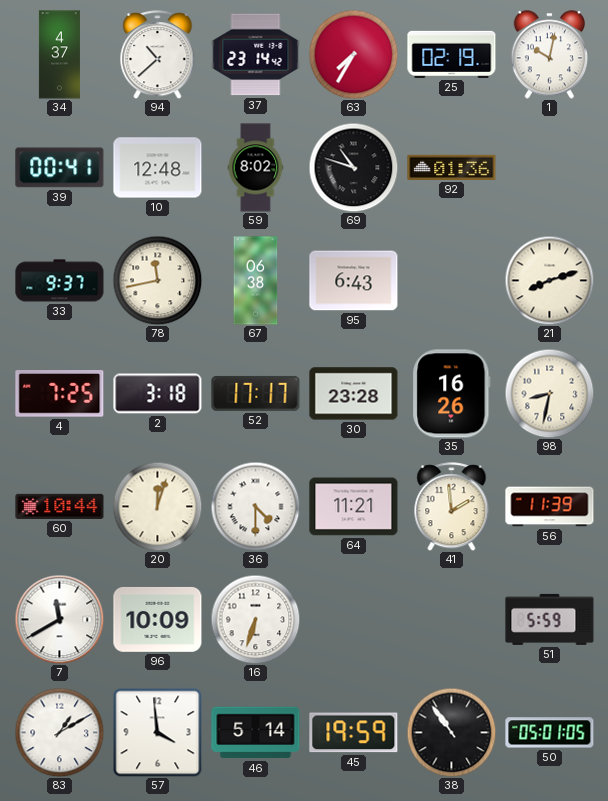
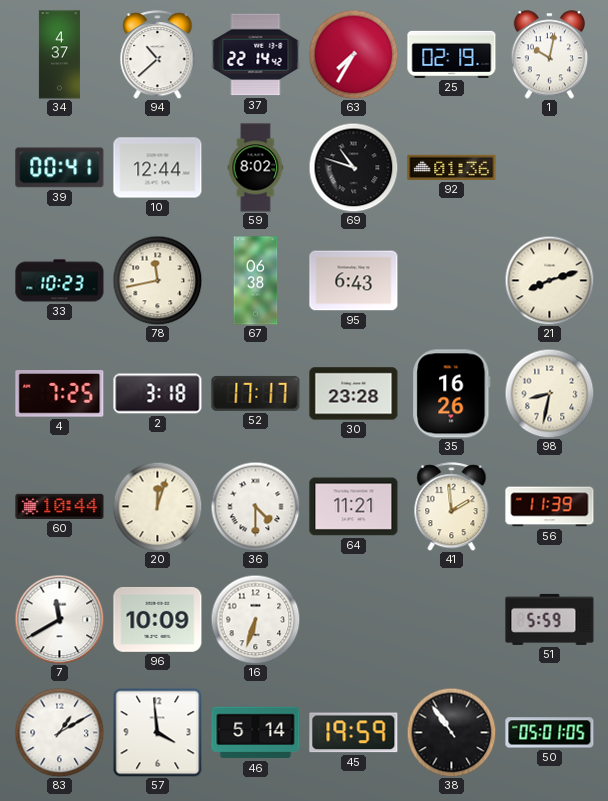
37: 23:14 -> 22:14
10: 12:48 -> 12:44
33: 9:37 -> 10:23
